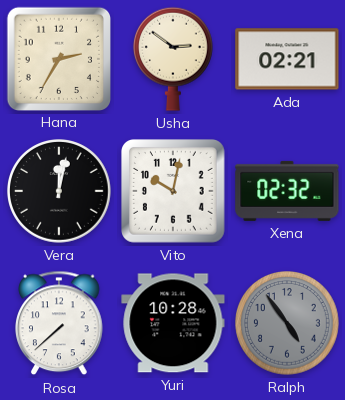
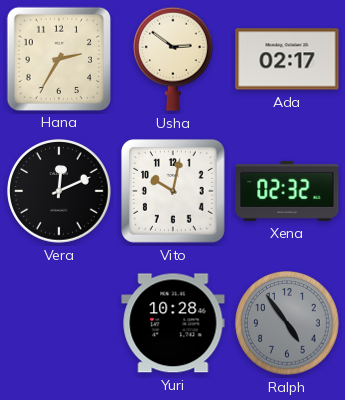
Ada: 02:21 -> 02:17
Vera: 12:02 -> 12:11
Rosa: 7:38 -> none
